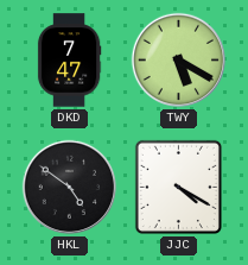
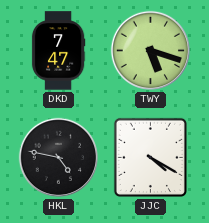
TWY: 5:20 -> 5:18
HKL: 4:51 -> 4:47
